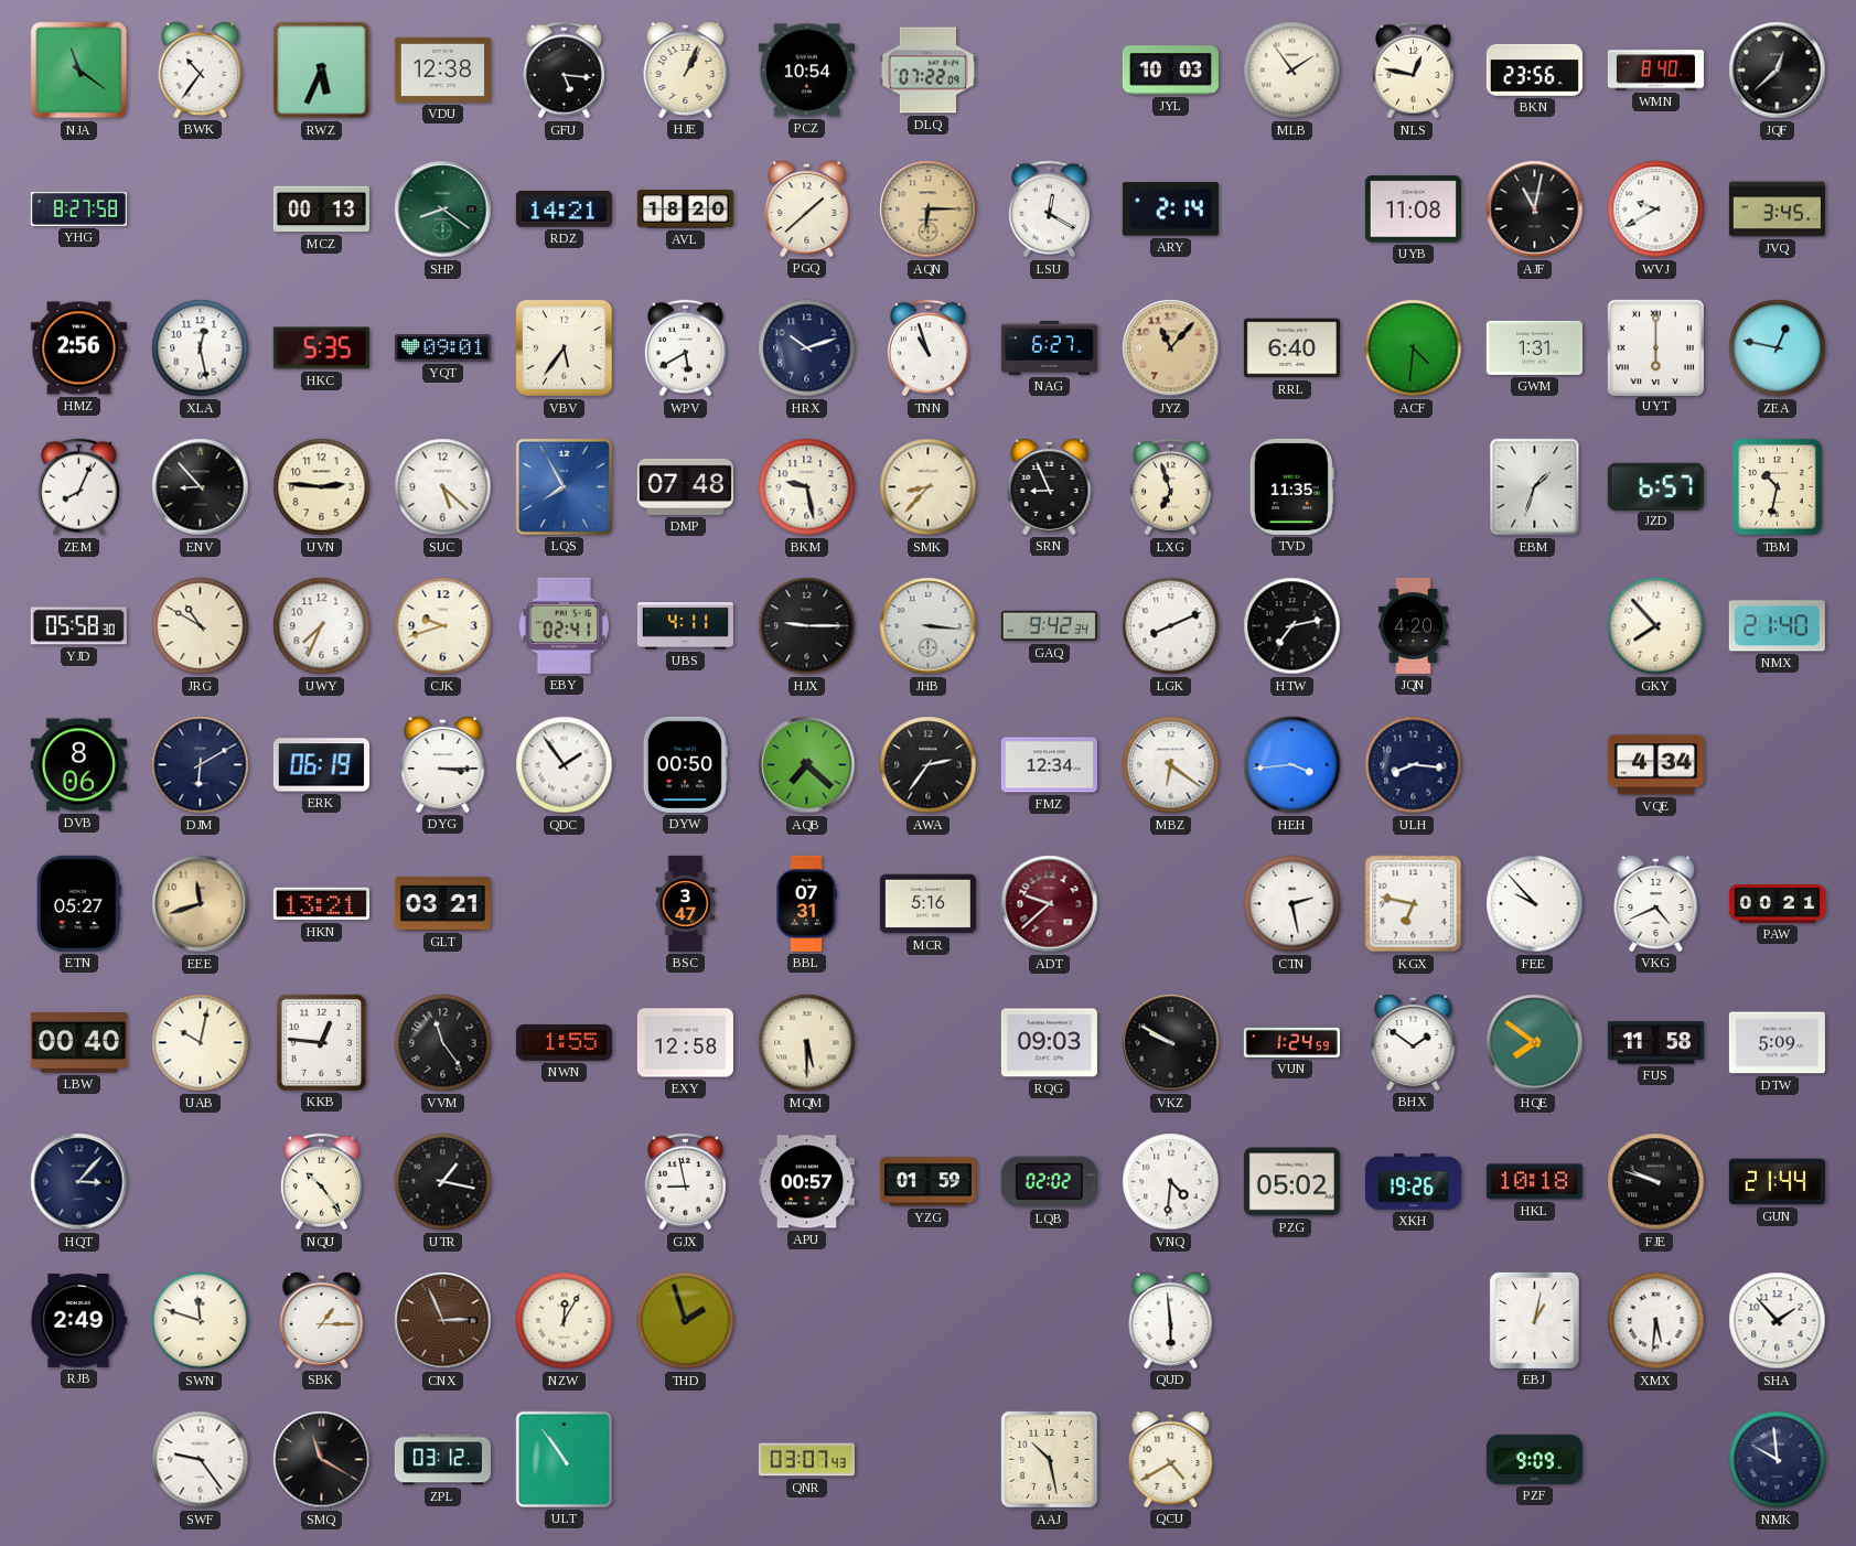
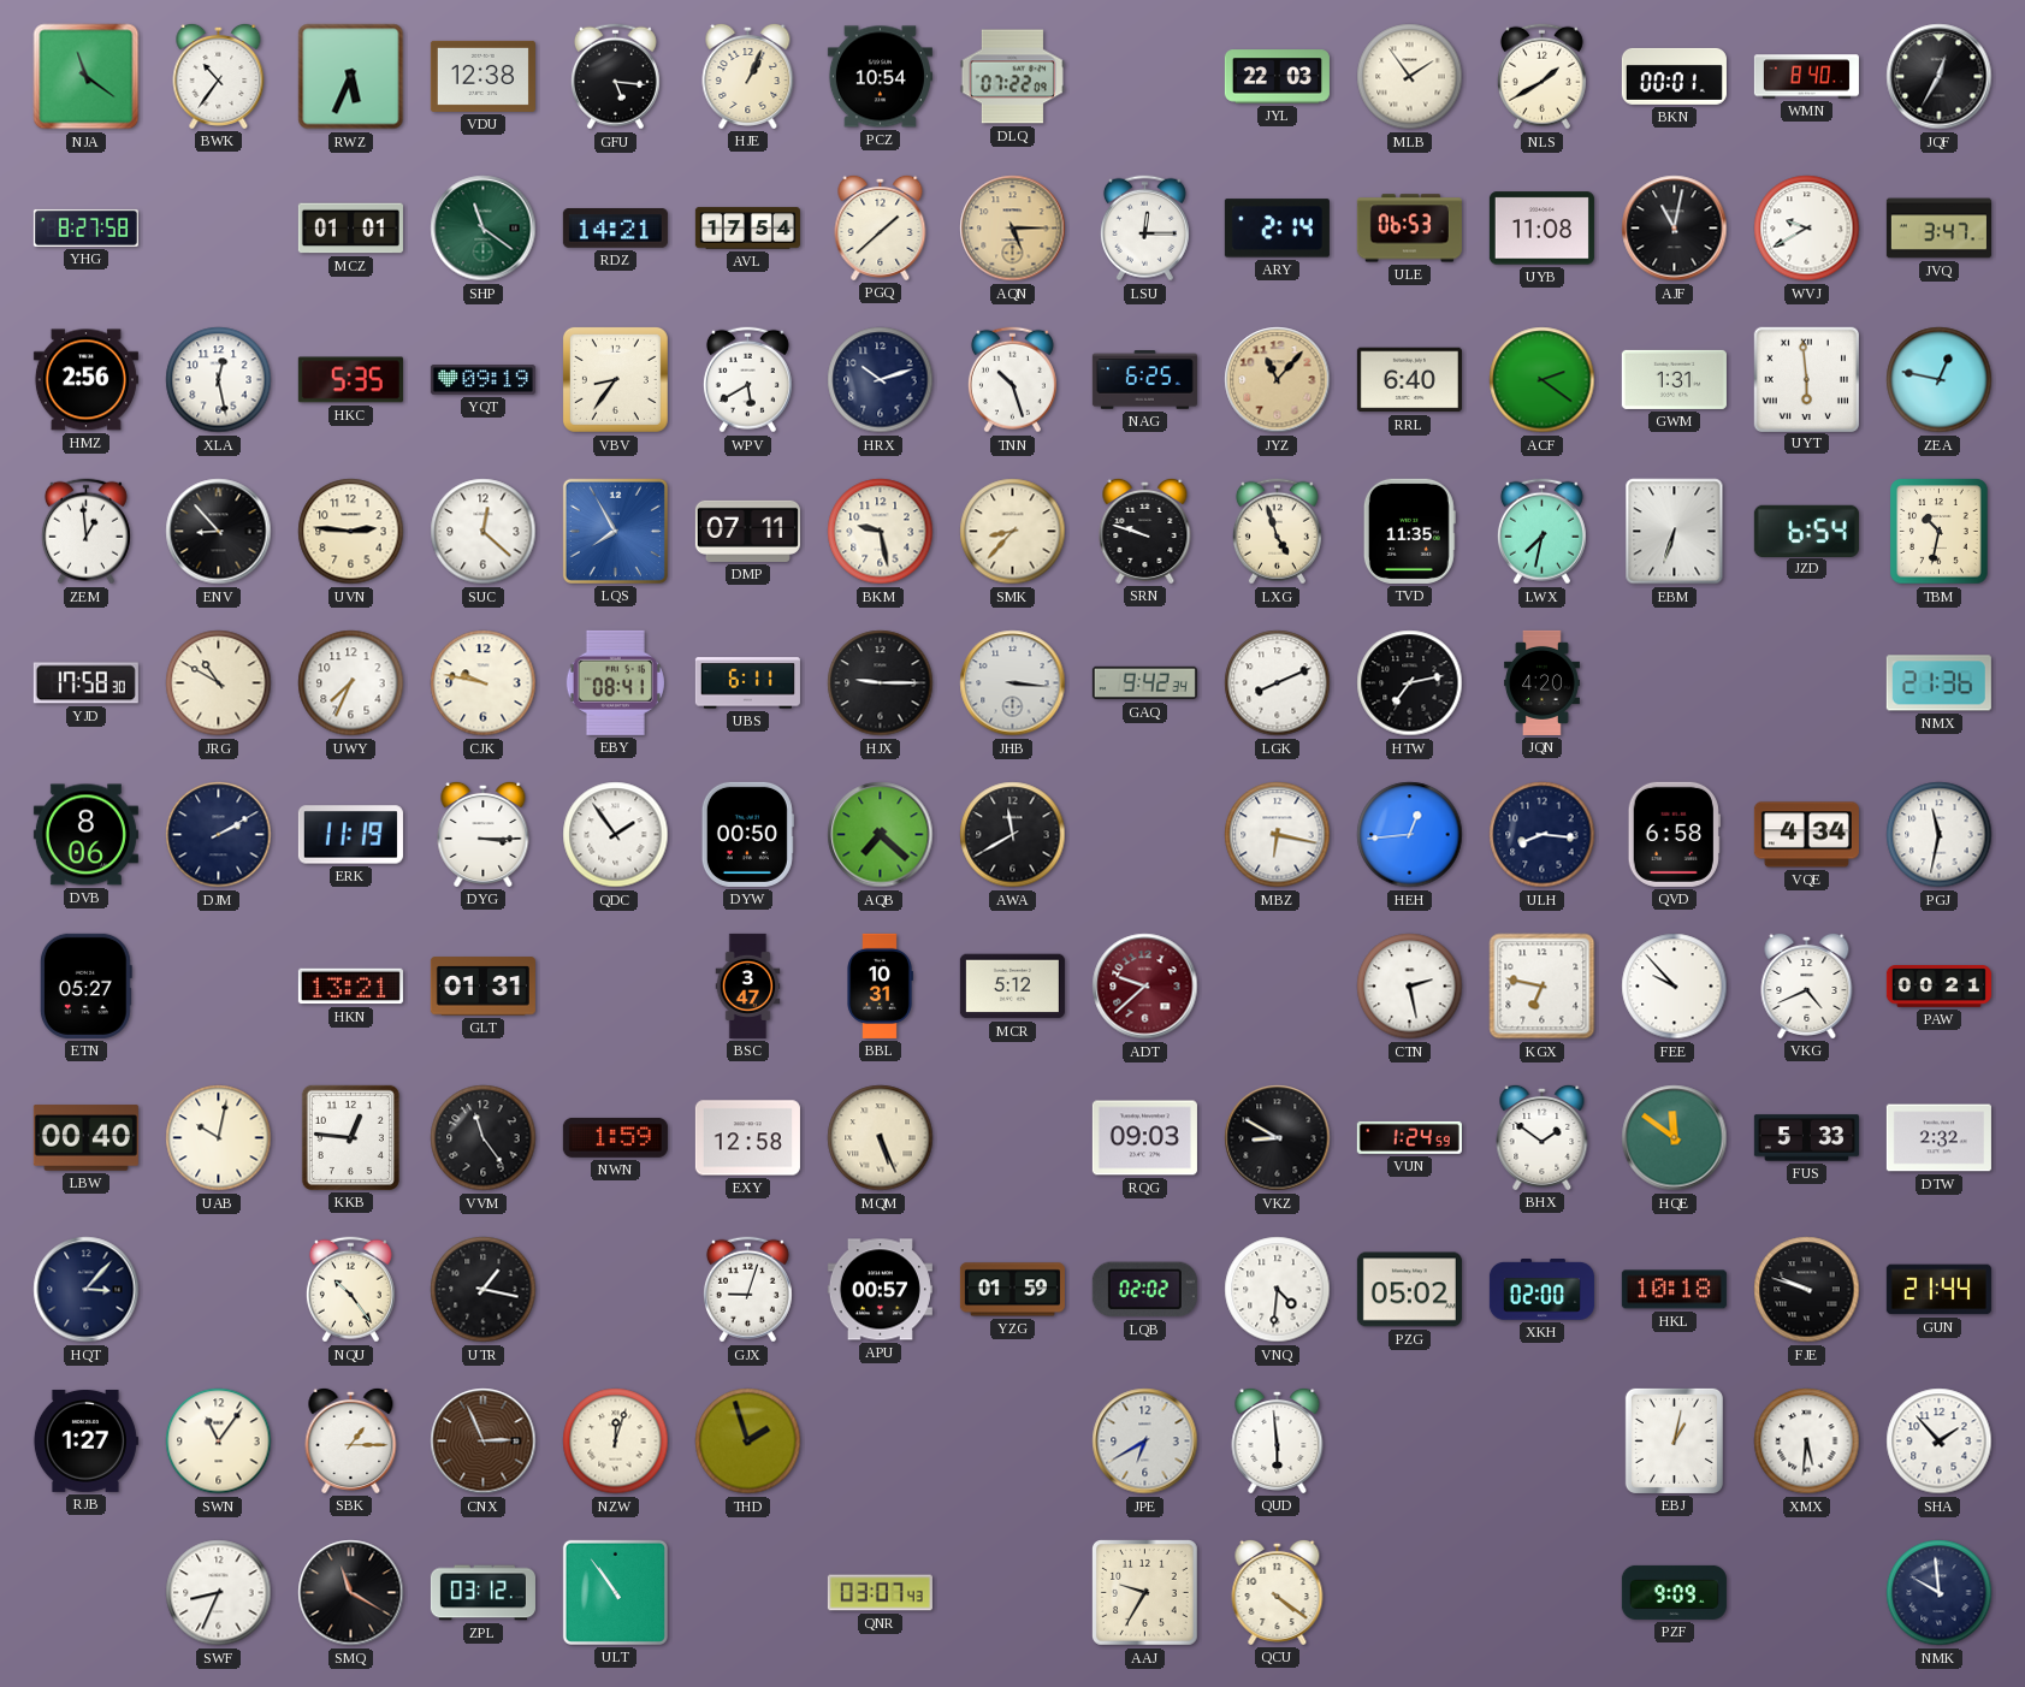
JYL: 10:03 -> 22:03
NLS: 12:47 -> 1:40
BKN: 23:56 -> 00:01
JQF: 12:38 -> 12:35
MCZ: 00:13 -> 01:01
SHP: 8:21 -> 11:21
AVL: 18:20 -> 17:54
AQN: 6:15 -> 5:15
LSU: 12:20 -> 12:15
ULE: none -> 06:53
JVQ: 3:45 -> 3:47
YQT: 09:01 -> 09:19
VBV: 5:36 -> 8:36
TNN: 10:57 -> 10:27
NAG: 6:27 -> 6:25
ACF: 4:31 -> 2:21
UYT: 6:00 -> 5:59
ZEM: 8:04 -> 12:59
SUC: 5:22 -> 12:22
DMP: 07:48 -> 07:11
SRN: 8:56 -> 9:48
LXG: 6:57 -> 4:57
LWX: none -> 7:32
EBM: 1:33 -> 6:33
JZD: 6:57 -> 6:54
YJD: 05:58 -> 17:58
CJK: 9:42 -> 9:47
EBY: 02:41 -> 08:41
UBS: 4:11 -> 6:11
GKY: 7:53 -> none
NMX: 21:40 -> 21:36
DJM: 6:10 -> 2:10
ERK: 06:19 -> 11:19
AWA: 2:36 -> 11:40
FMZ: 12:34 -> none
MBZ: 6:21 -> 6:17
HEH: 3:44 -> 12:44
QVD: none -> 6:58
PGJ: none -> 11:32
EEE: 11:42 -> none
GLT: 03:21 -> 01:31
BBL: 07:31 -> 10:31
MCR: 5:16 -> 5:12
NWN: 1:55 -> 1:59
MQM: 5:30 -> 5:26
VKZ: 9:50 -> 8:50
HQE: 7:51 -> 11:51
FUS: 11:58 -> 5:33
DTW: 5:09 -> 2:32
GJX: 8:58 -> 9:03
XKH: 19:26 -> 02:00
RJB: 2:49 -> 1:27
SWN: 11:48 -> 11:06
NZW: 12:05 -> 12:03
JPE: none -> 6:40
SWF: 9:24 -> 8:34
AAJ: 10:28 -> 9:35
QCU: 4:40 -> 4:21
